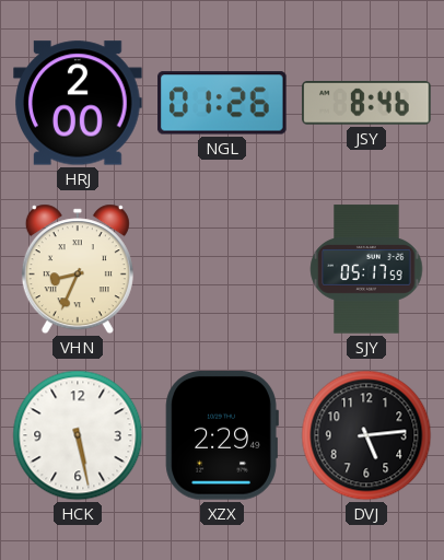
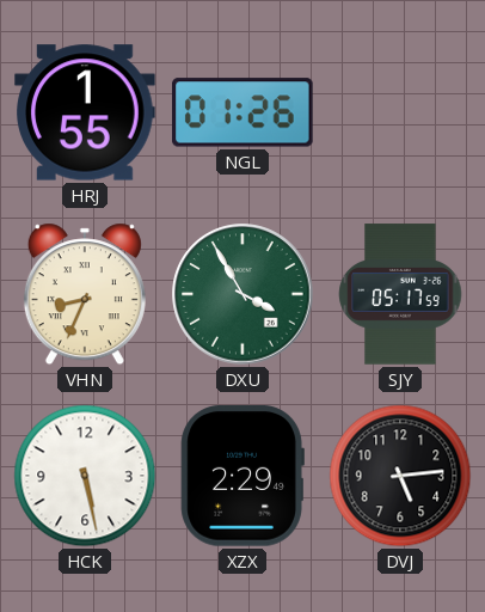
HRJ: 2:00 -> 1:55
JSY: 8:46 -> none
DXU: none -> 3:55
